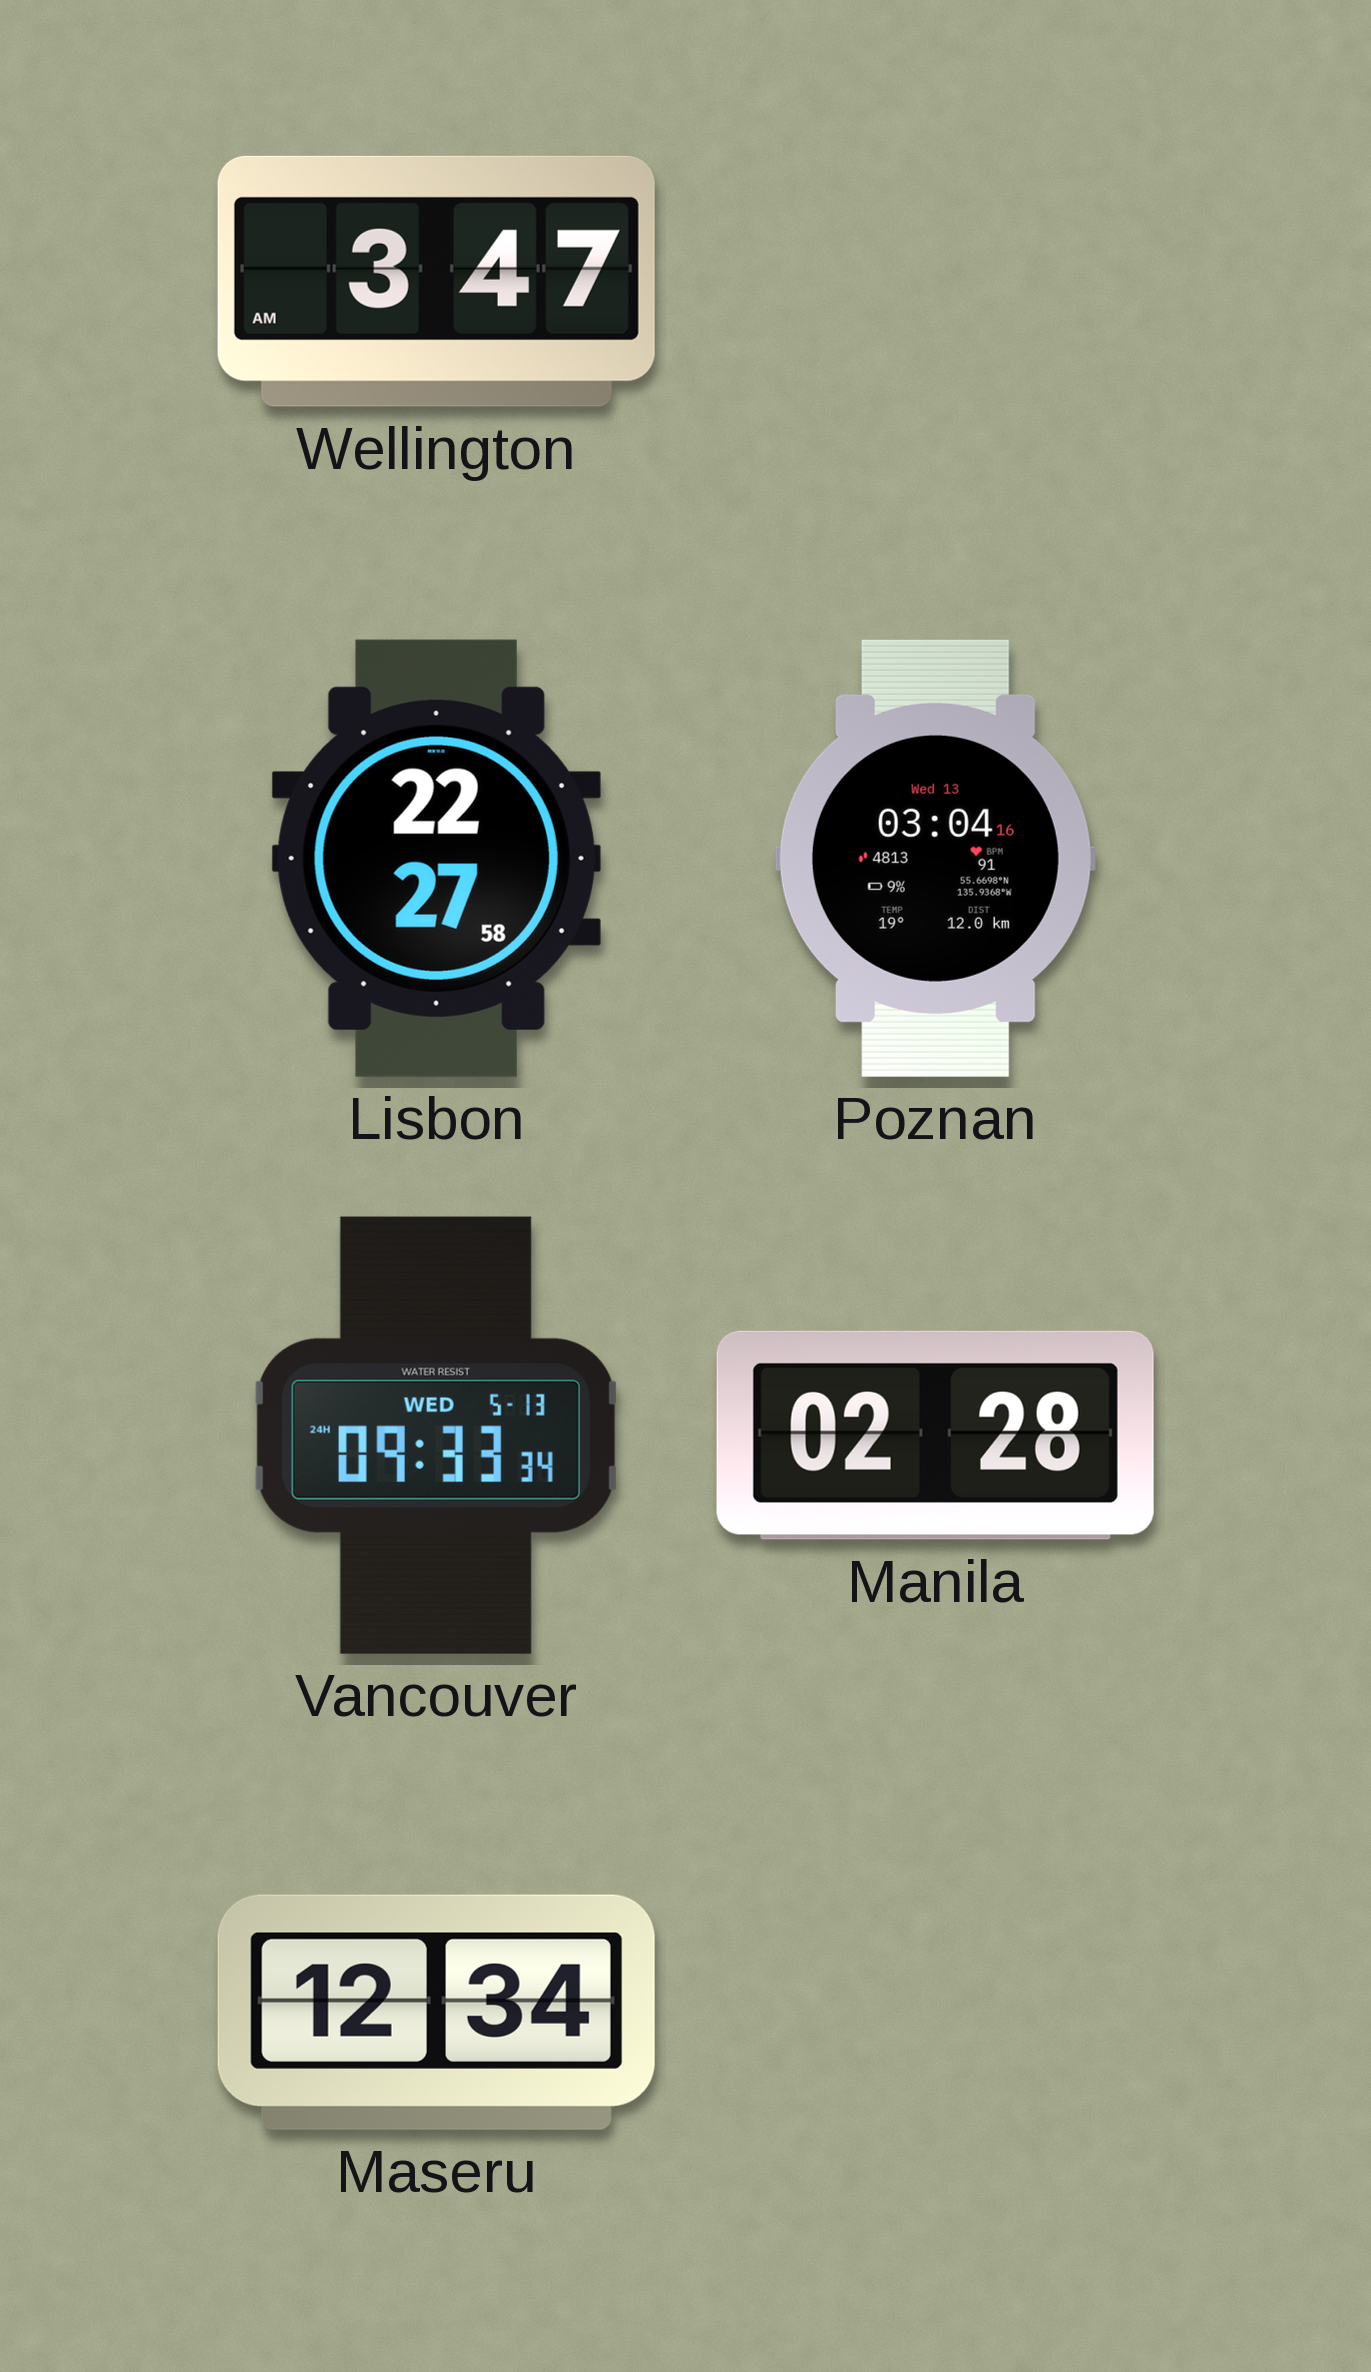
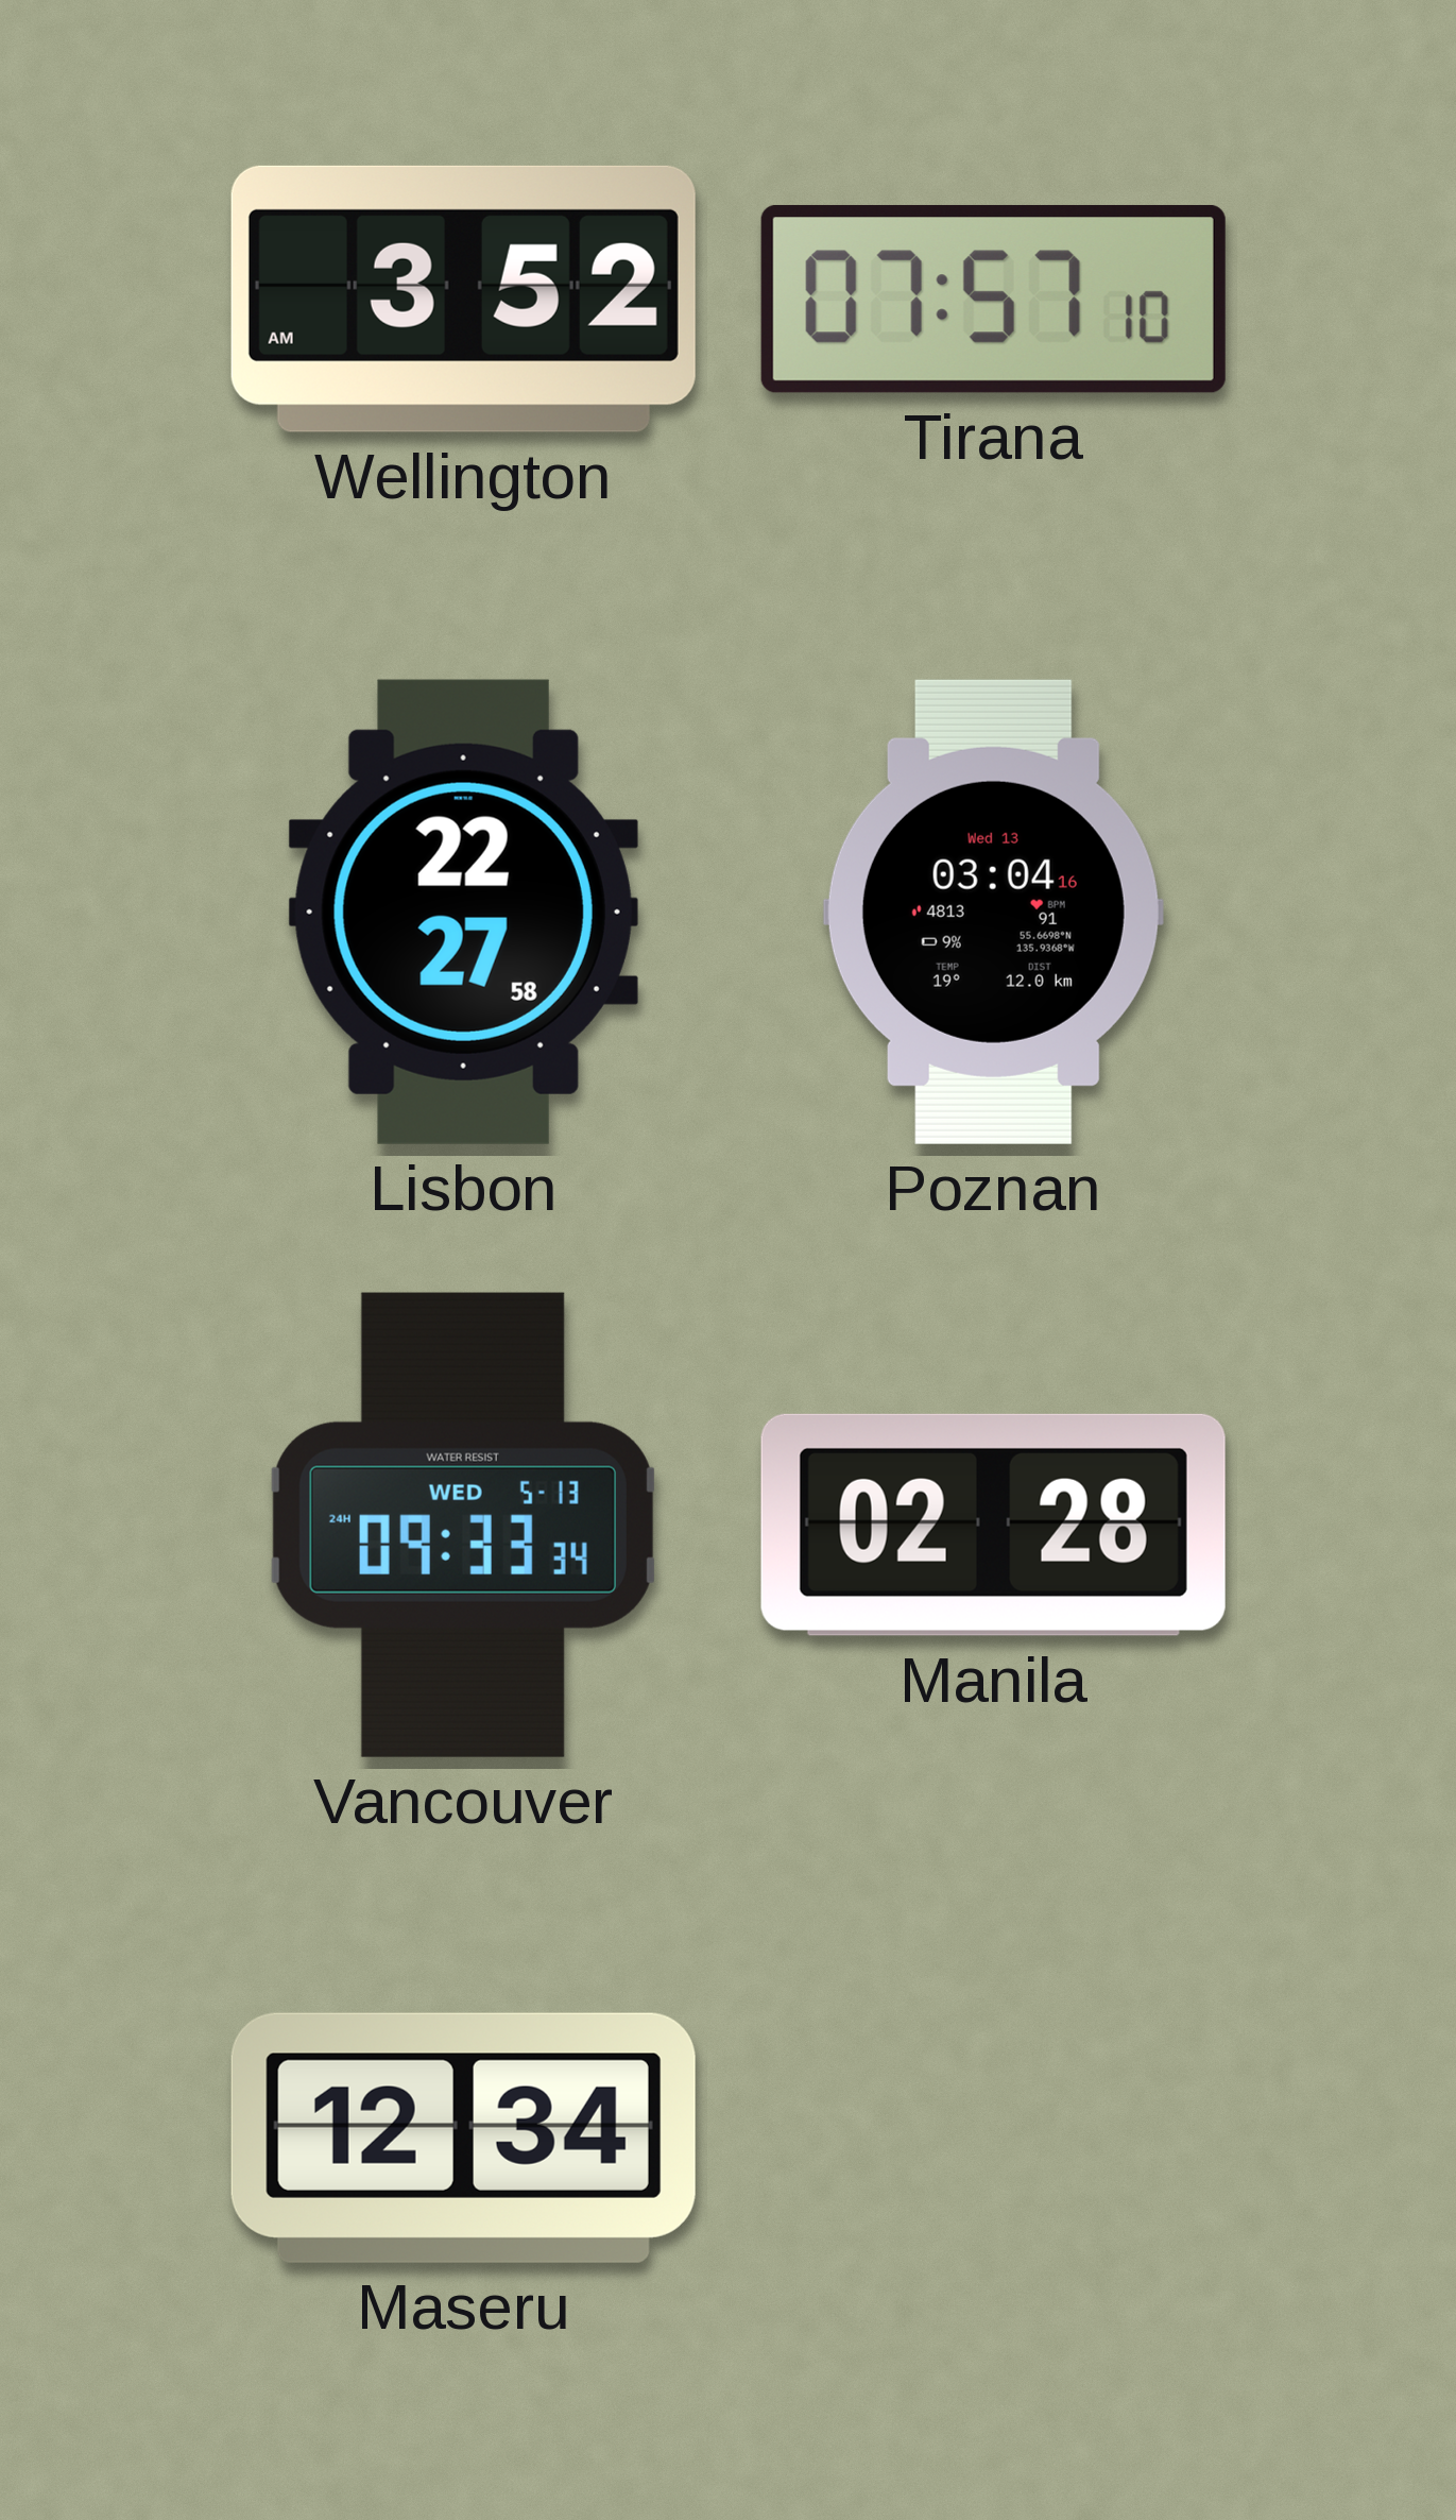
Wellington: 3:47 -> 3:52
Tirana: none -> 07:57
